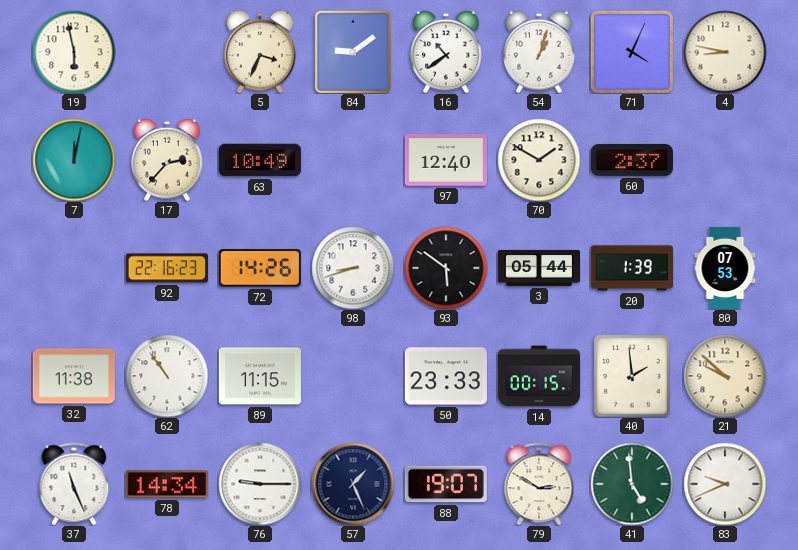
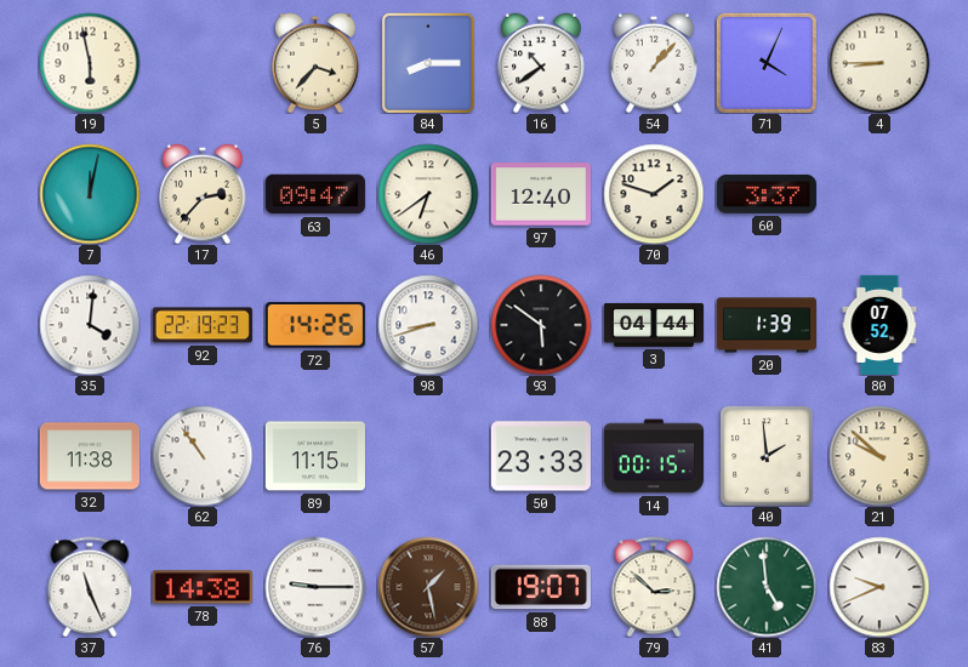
5: 3:34 -> 3:37
84: 9:09 -> 8:15
54: 1:03 -> 1:07
4: 8:47 -> 8:45
63: 10:49 -> 09:47
46: none -> 6:39
70: 1:50 -> 1:48
60: 2:37 -> 3:37
35: none -> 4:01
92: 22:16 -> 22:19
3: 05:44 -> 04:44
80: 07:53 -> 07:52
78: 14:34 -> 14:38
57: 1:26 -> 1:28
57 dial: navy -> brown
79: 2:50 -> 2:52
